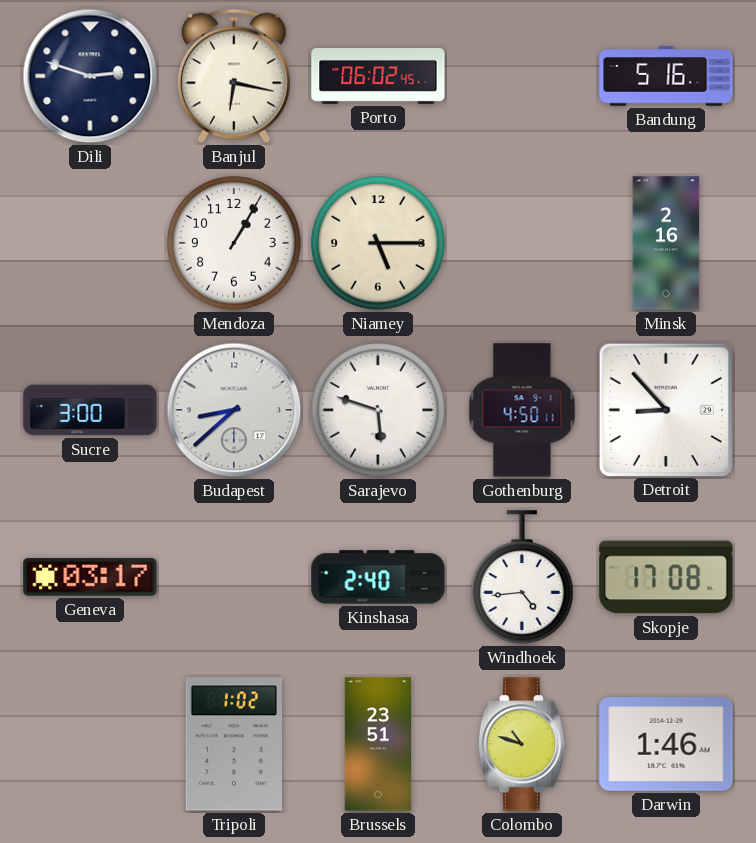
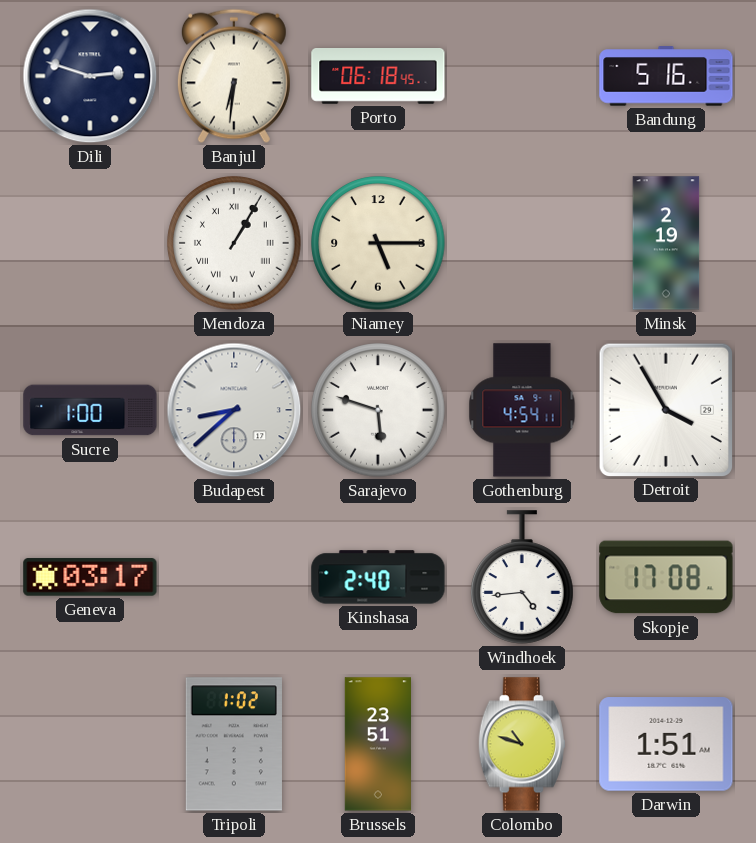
Banjul: 6:17 -> 6:31
Porto: 06:02 -> 06:18
Mendoza numerals: Arabic -> Roman
Minsk: 2:16 -> 2:19
Sucre: 3:00 -> 1:00
Gothenburg: 4:50 -> 4:54
Detroit: 8:53 -> 3:55
Darwin: 1:46 -> 1:51
